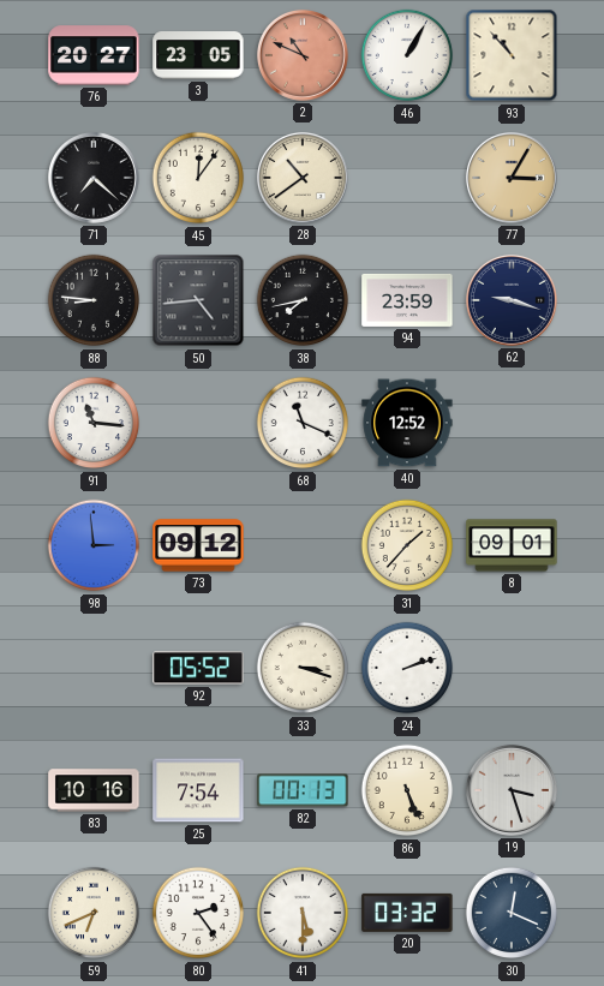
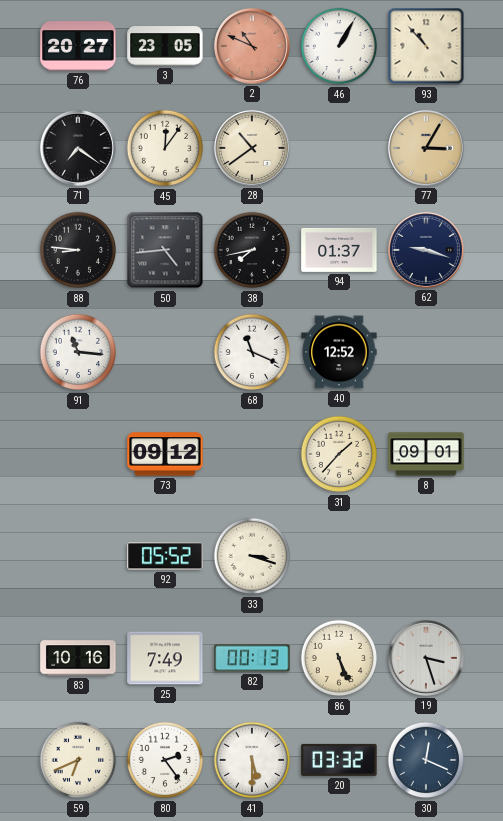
71: 7:22 -> 7:21
94: 23:59 -> 01:37
98: 2:59 -> none
24: 2:12 -> none
25: 7:54 -> 7:49
